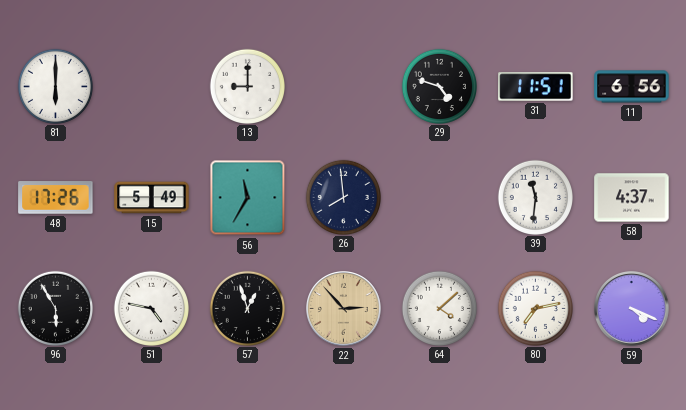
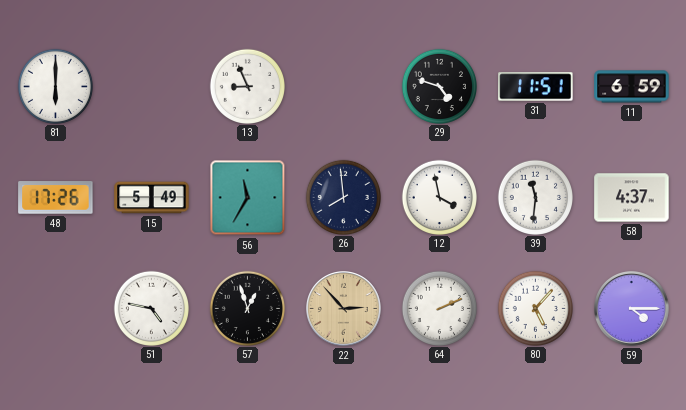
13: 9:00 -> 8:56
11: 6:56 -> 6:59
12: none -> 3:58
96: 5:55 -> none
64: 4:08 -> 2:11
80: 7:13 -> 5:07
59: 4:19 -> 4:15
